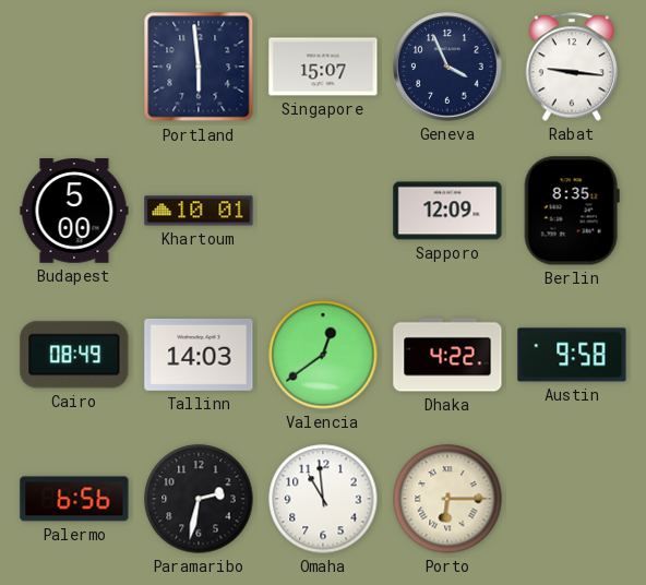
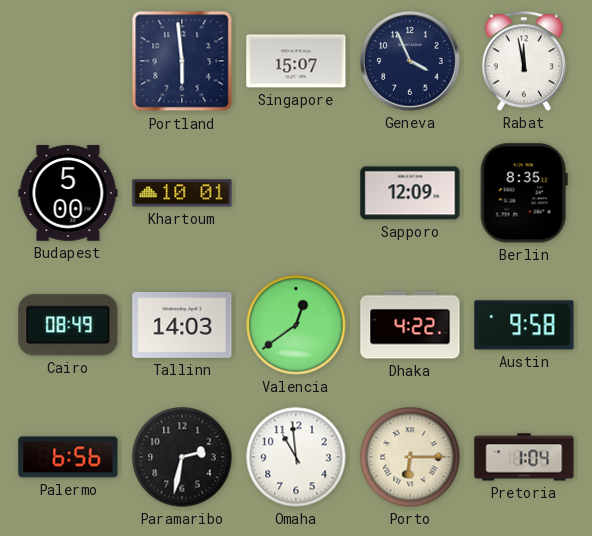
Rabat: 9:16 -> 11:58
Pretoria: none -> 1:04
